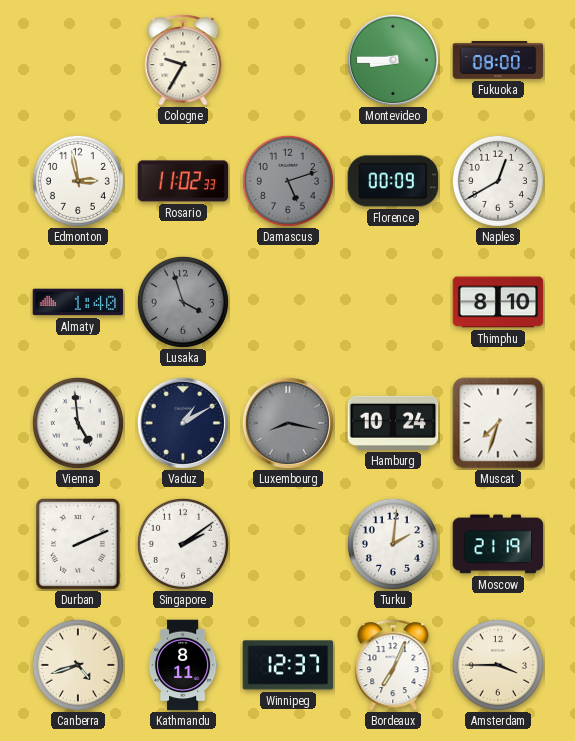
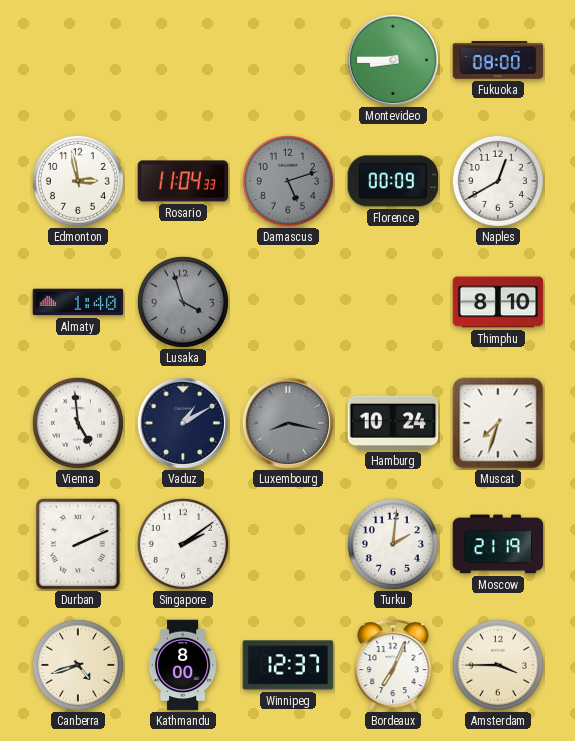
Cologne: 9:35 -> none
Rosario: 11:02 -> 11:04
Kathmandu: 8:11 -> 8:00
